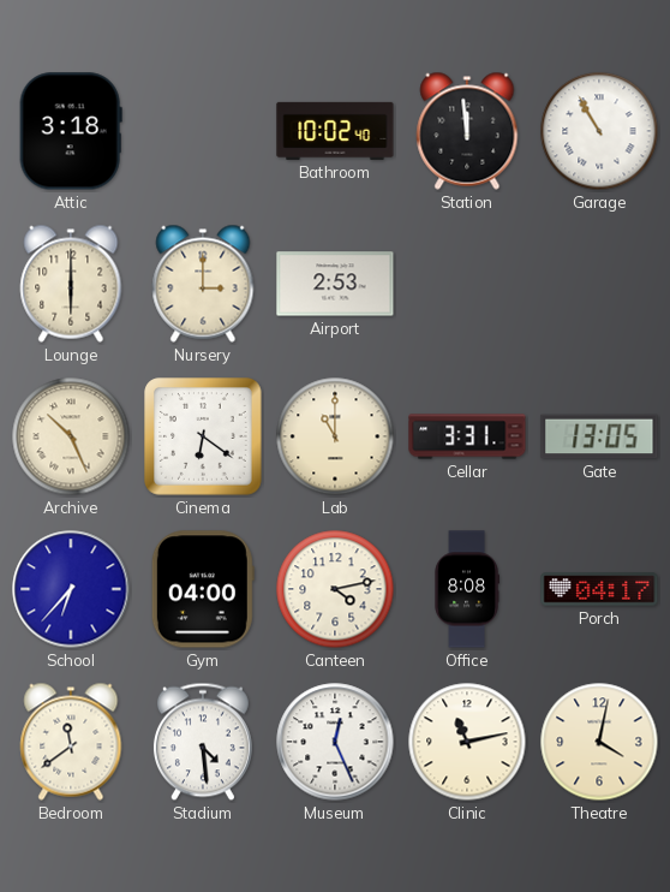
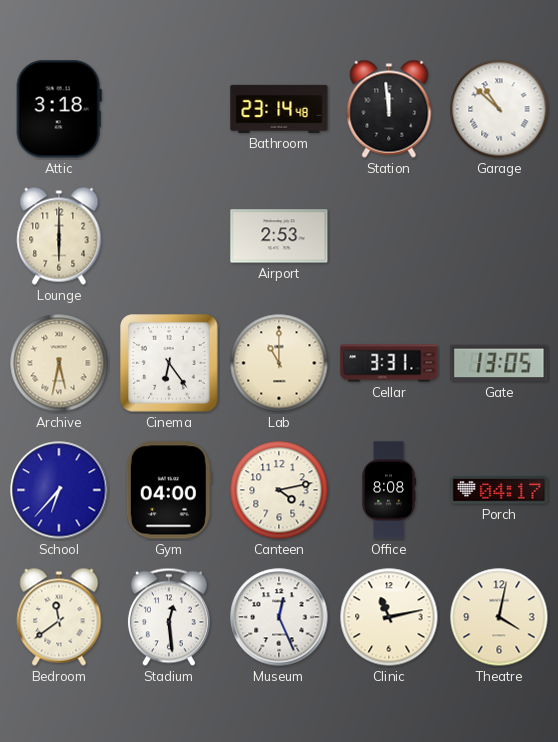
Bathroom: 10:02 -> 23:14
Garage: 10:55 -> 10:52
Nursery: 3:00 -> none
Archive: 10:26 -> 5:32
Cinema: 6:21 -> 6:24
Stadium: 4:29 -> 12:29
